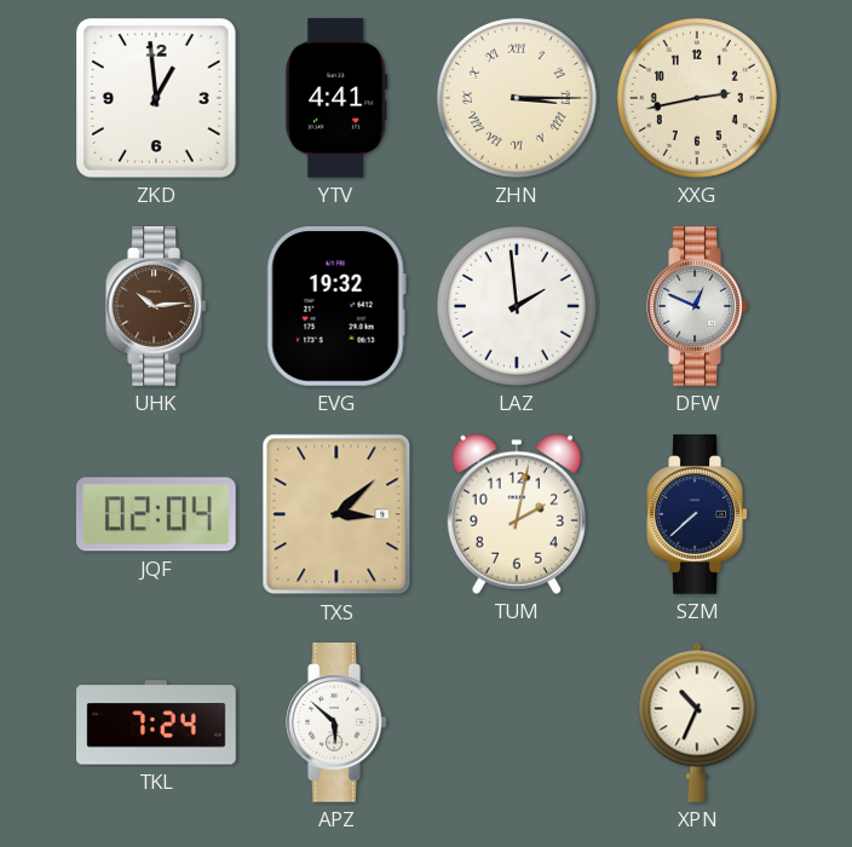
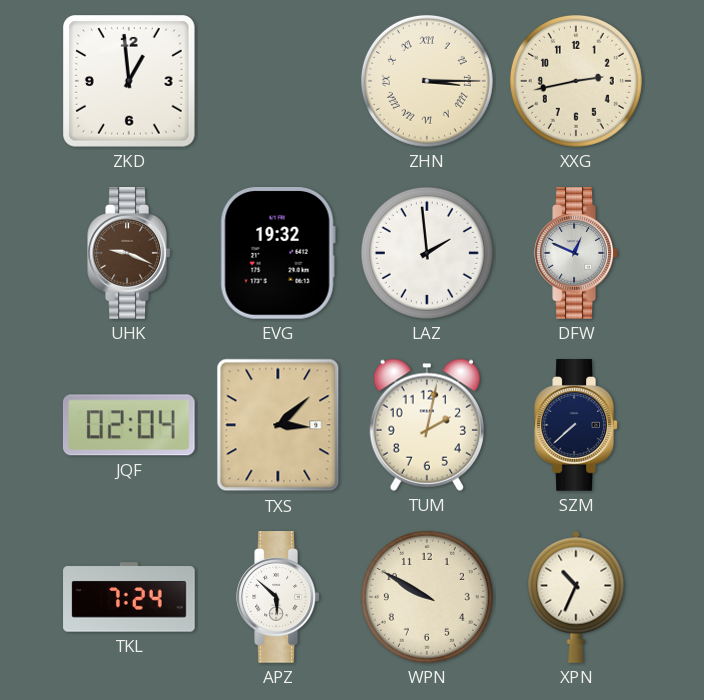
YTV: 4:41 -> none
UHK: 10:14 -> 9:19
WPN: none -> 9:50
